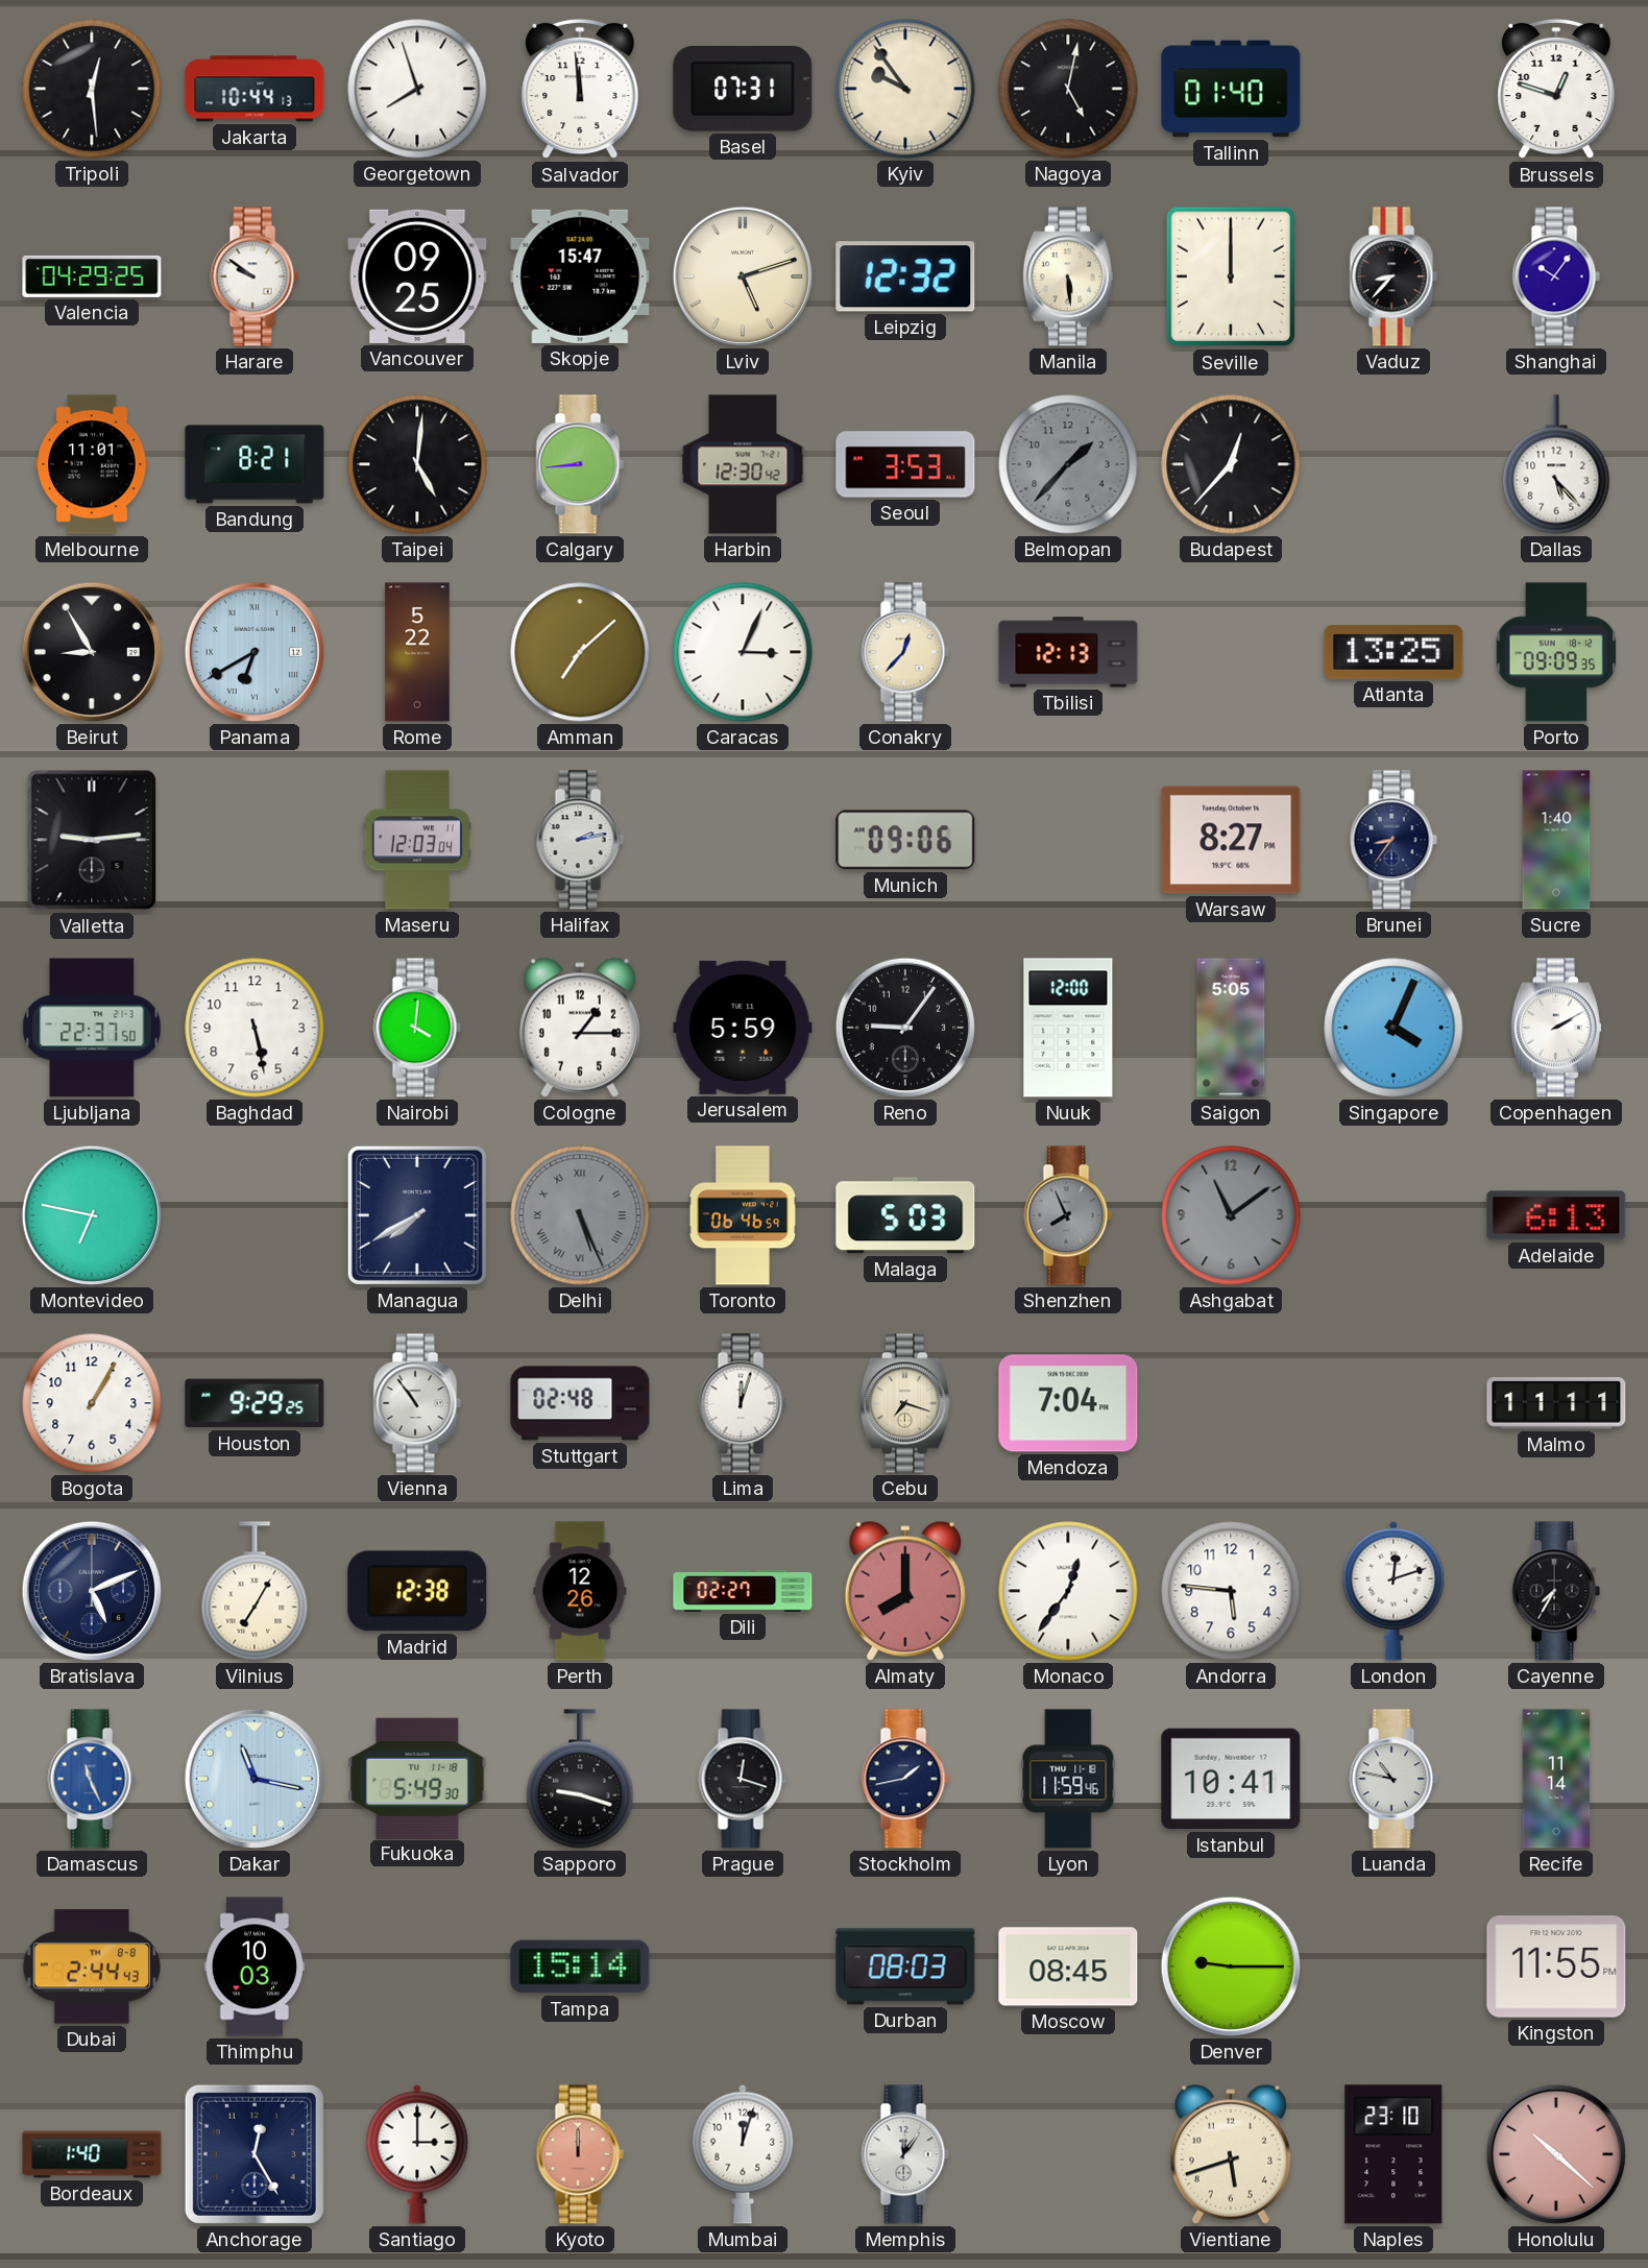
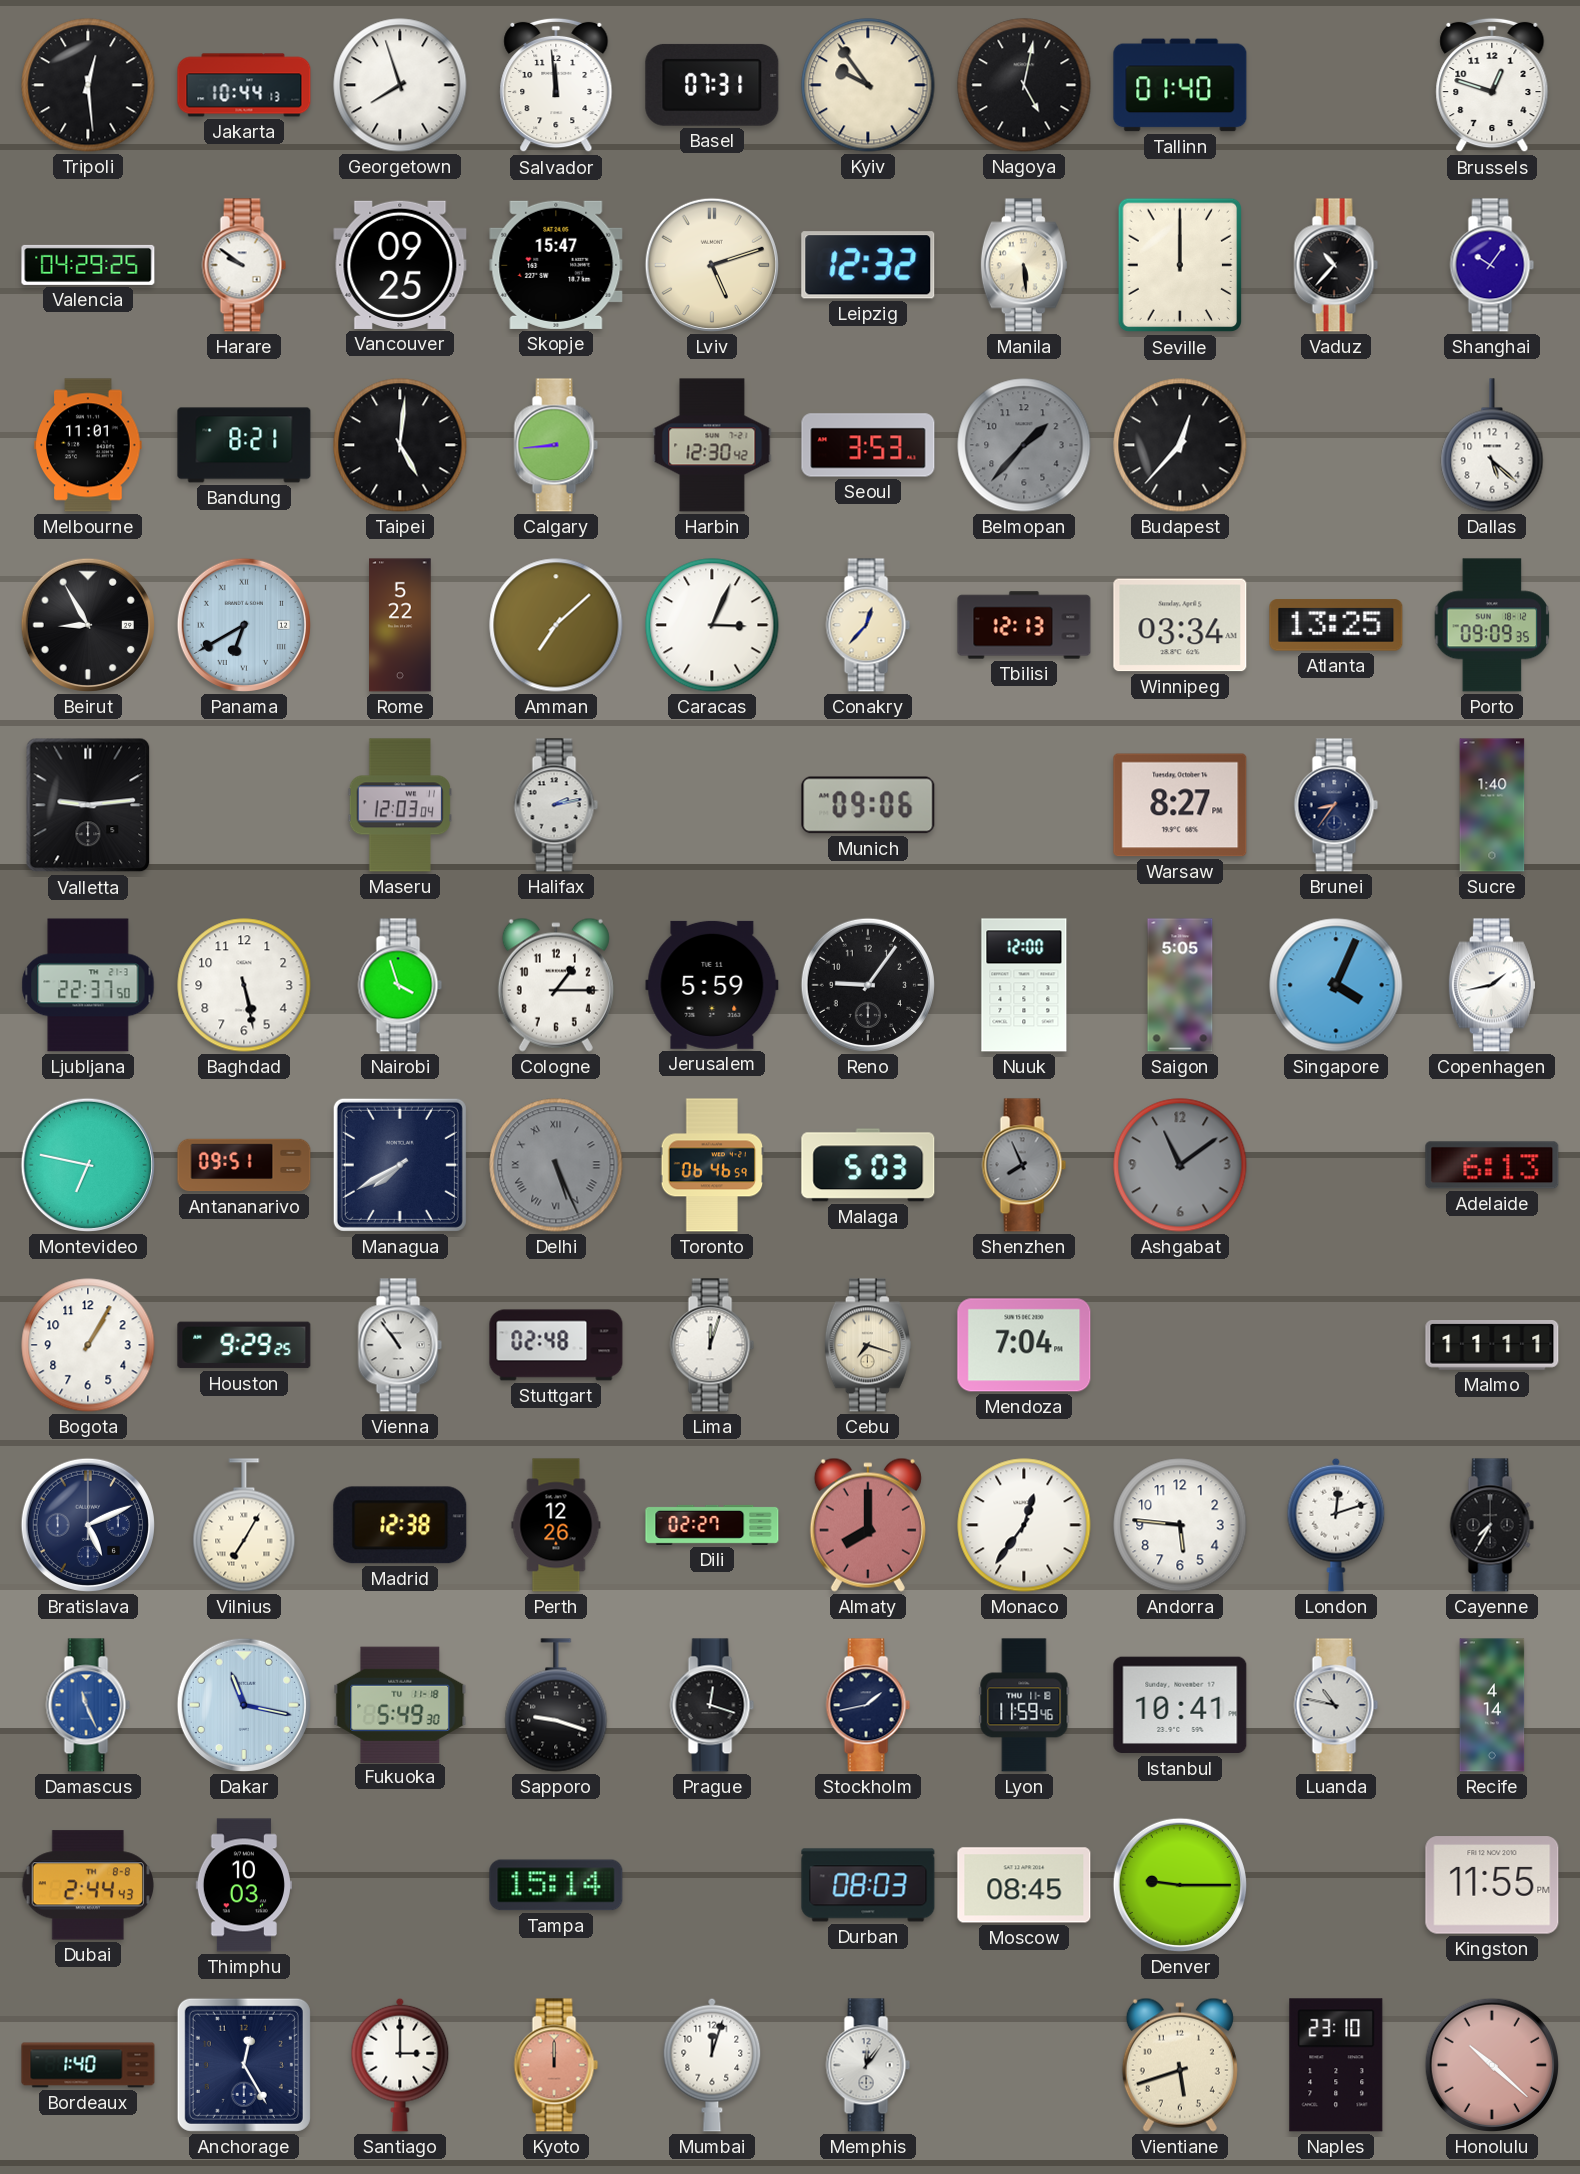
Vaduz: 8:37 -> 10:37
Dallas: 5:23 -> 5:22
Winnipeg: none -> 03:34
Nairobi: 4:01 -> 3:57
Copenhagen: 2:10 -> 1:43
Antananarivo: none -> 09:51
Recife: 11:14 -> 4:14
